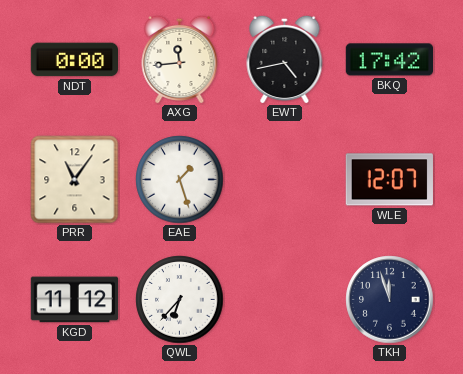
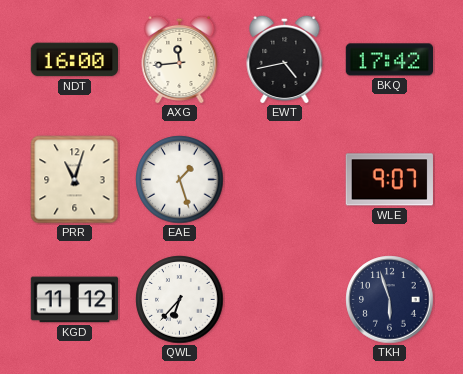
NDT: 0:00 -> 16:00
PRR: 11:06 -> 11:03
WLE: 12:07 -> 9:07
TKH: 11:57 -> 5:57
